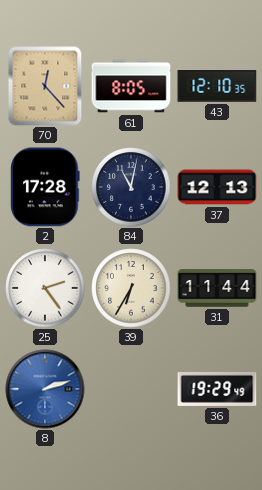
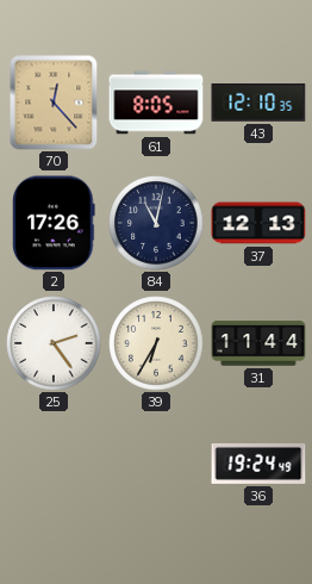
2: 17:28 -> 17:26
8: 2:12 -> none
36: 19:29 -> 19:24
